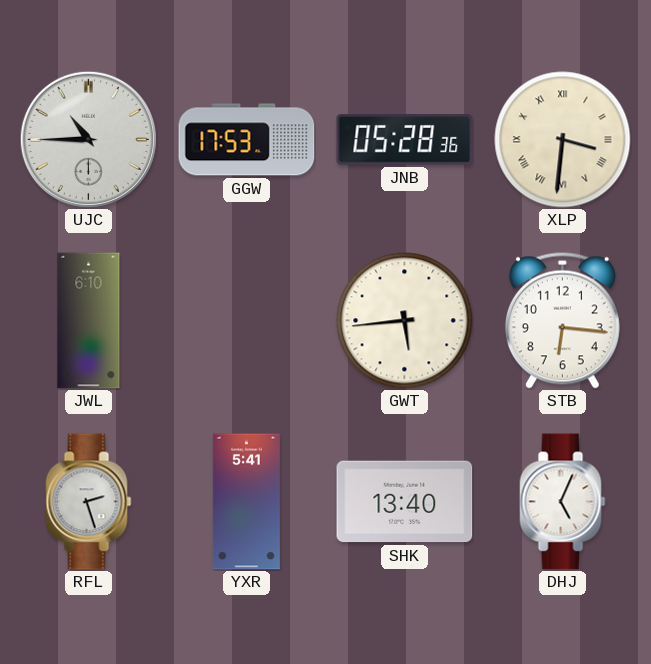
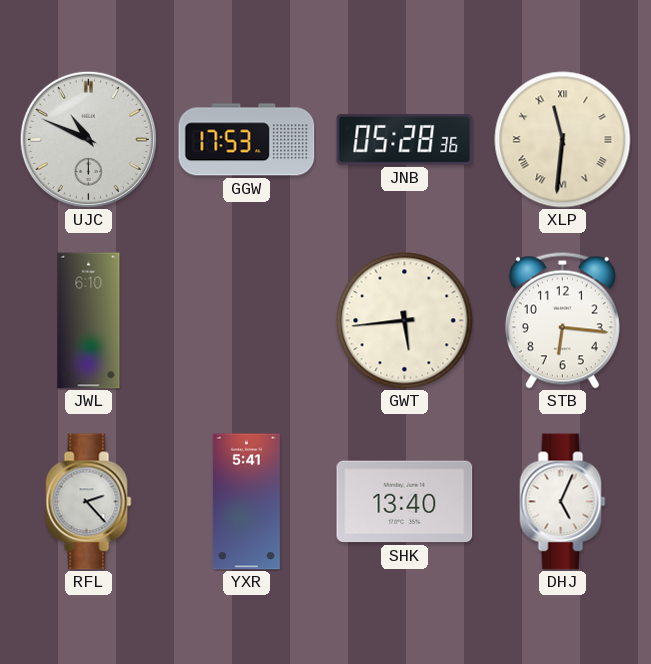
UJC: 10:45 -> 10:49
XLP: 3:31 -> 11:31
RFL: 2:27 -> 2:23
